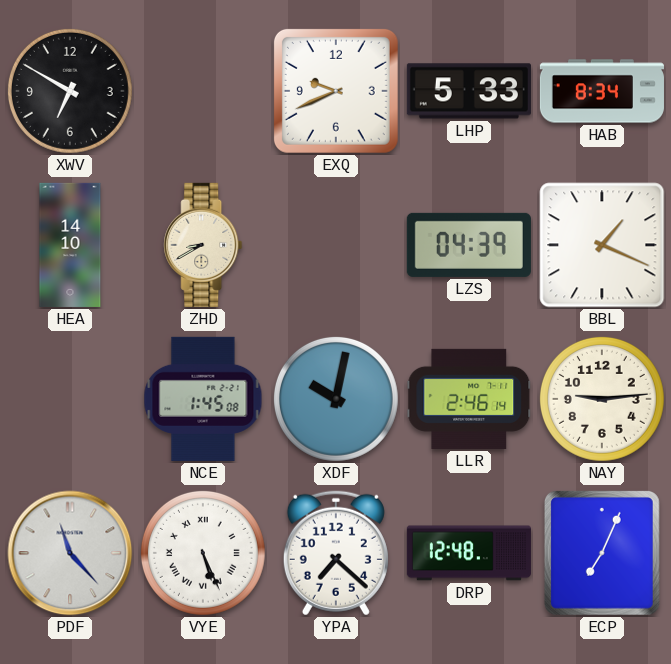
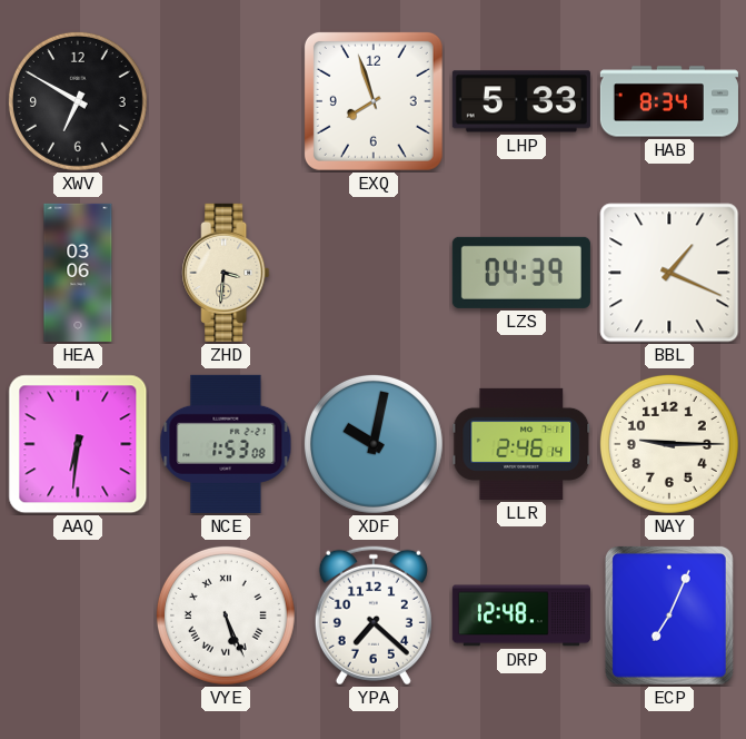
EXQ: 9:41 -> 7:57
HEA: 14:10 -> 03:06
ZHD: 8:40 -> 3:31
AAQ: none -> 6:31
NCE: 1:45 -> 1:53
NAY: 9:14 -> 9:15
PDF: 11:23 -> none
